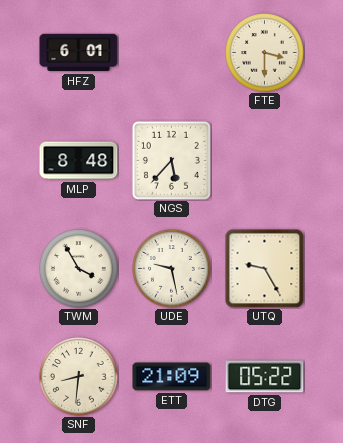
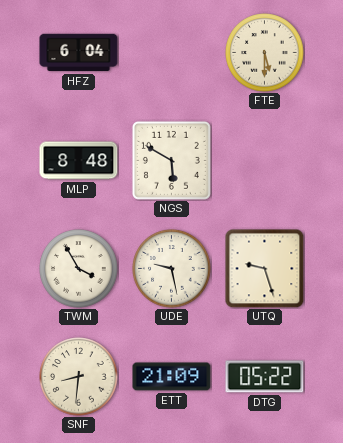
HFZ: 6:01 -> 6:04
FTE: 3:30 -> 5:30
NGS: 5:37 -> 5:50
UTQ: 9:25 -> 9:27
